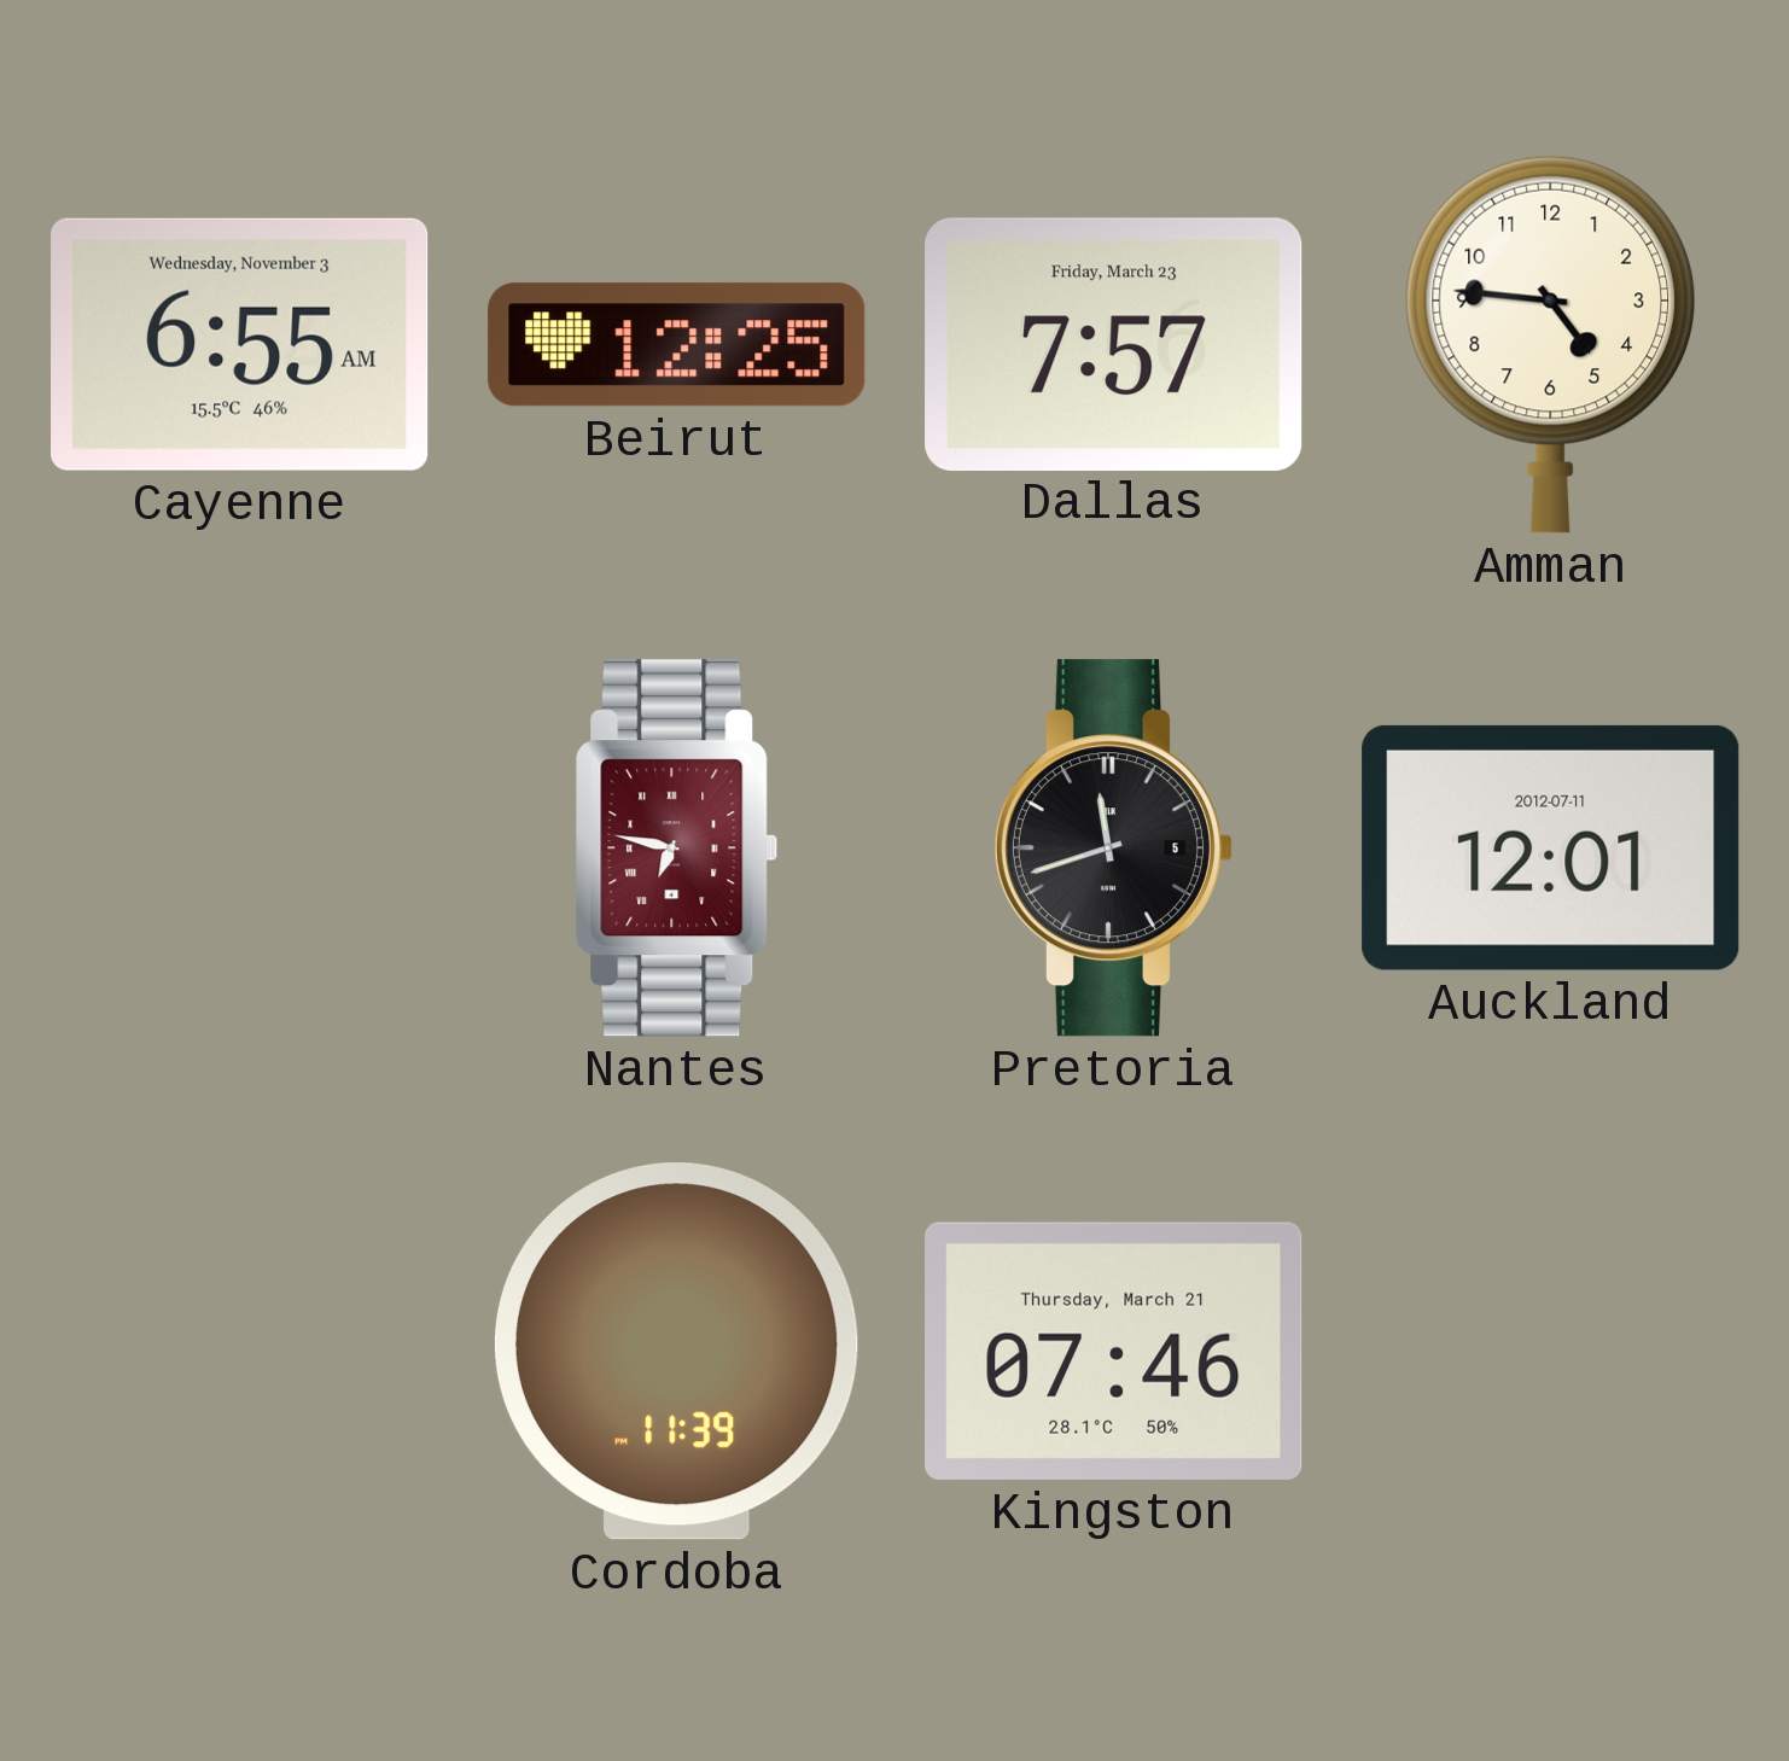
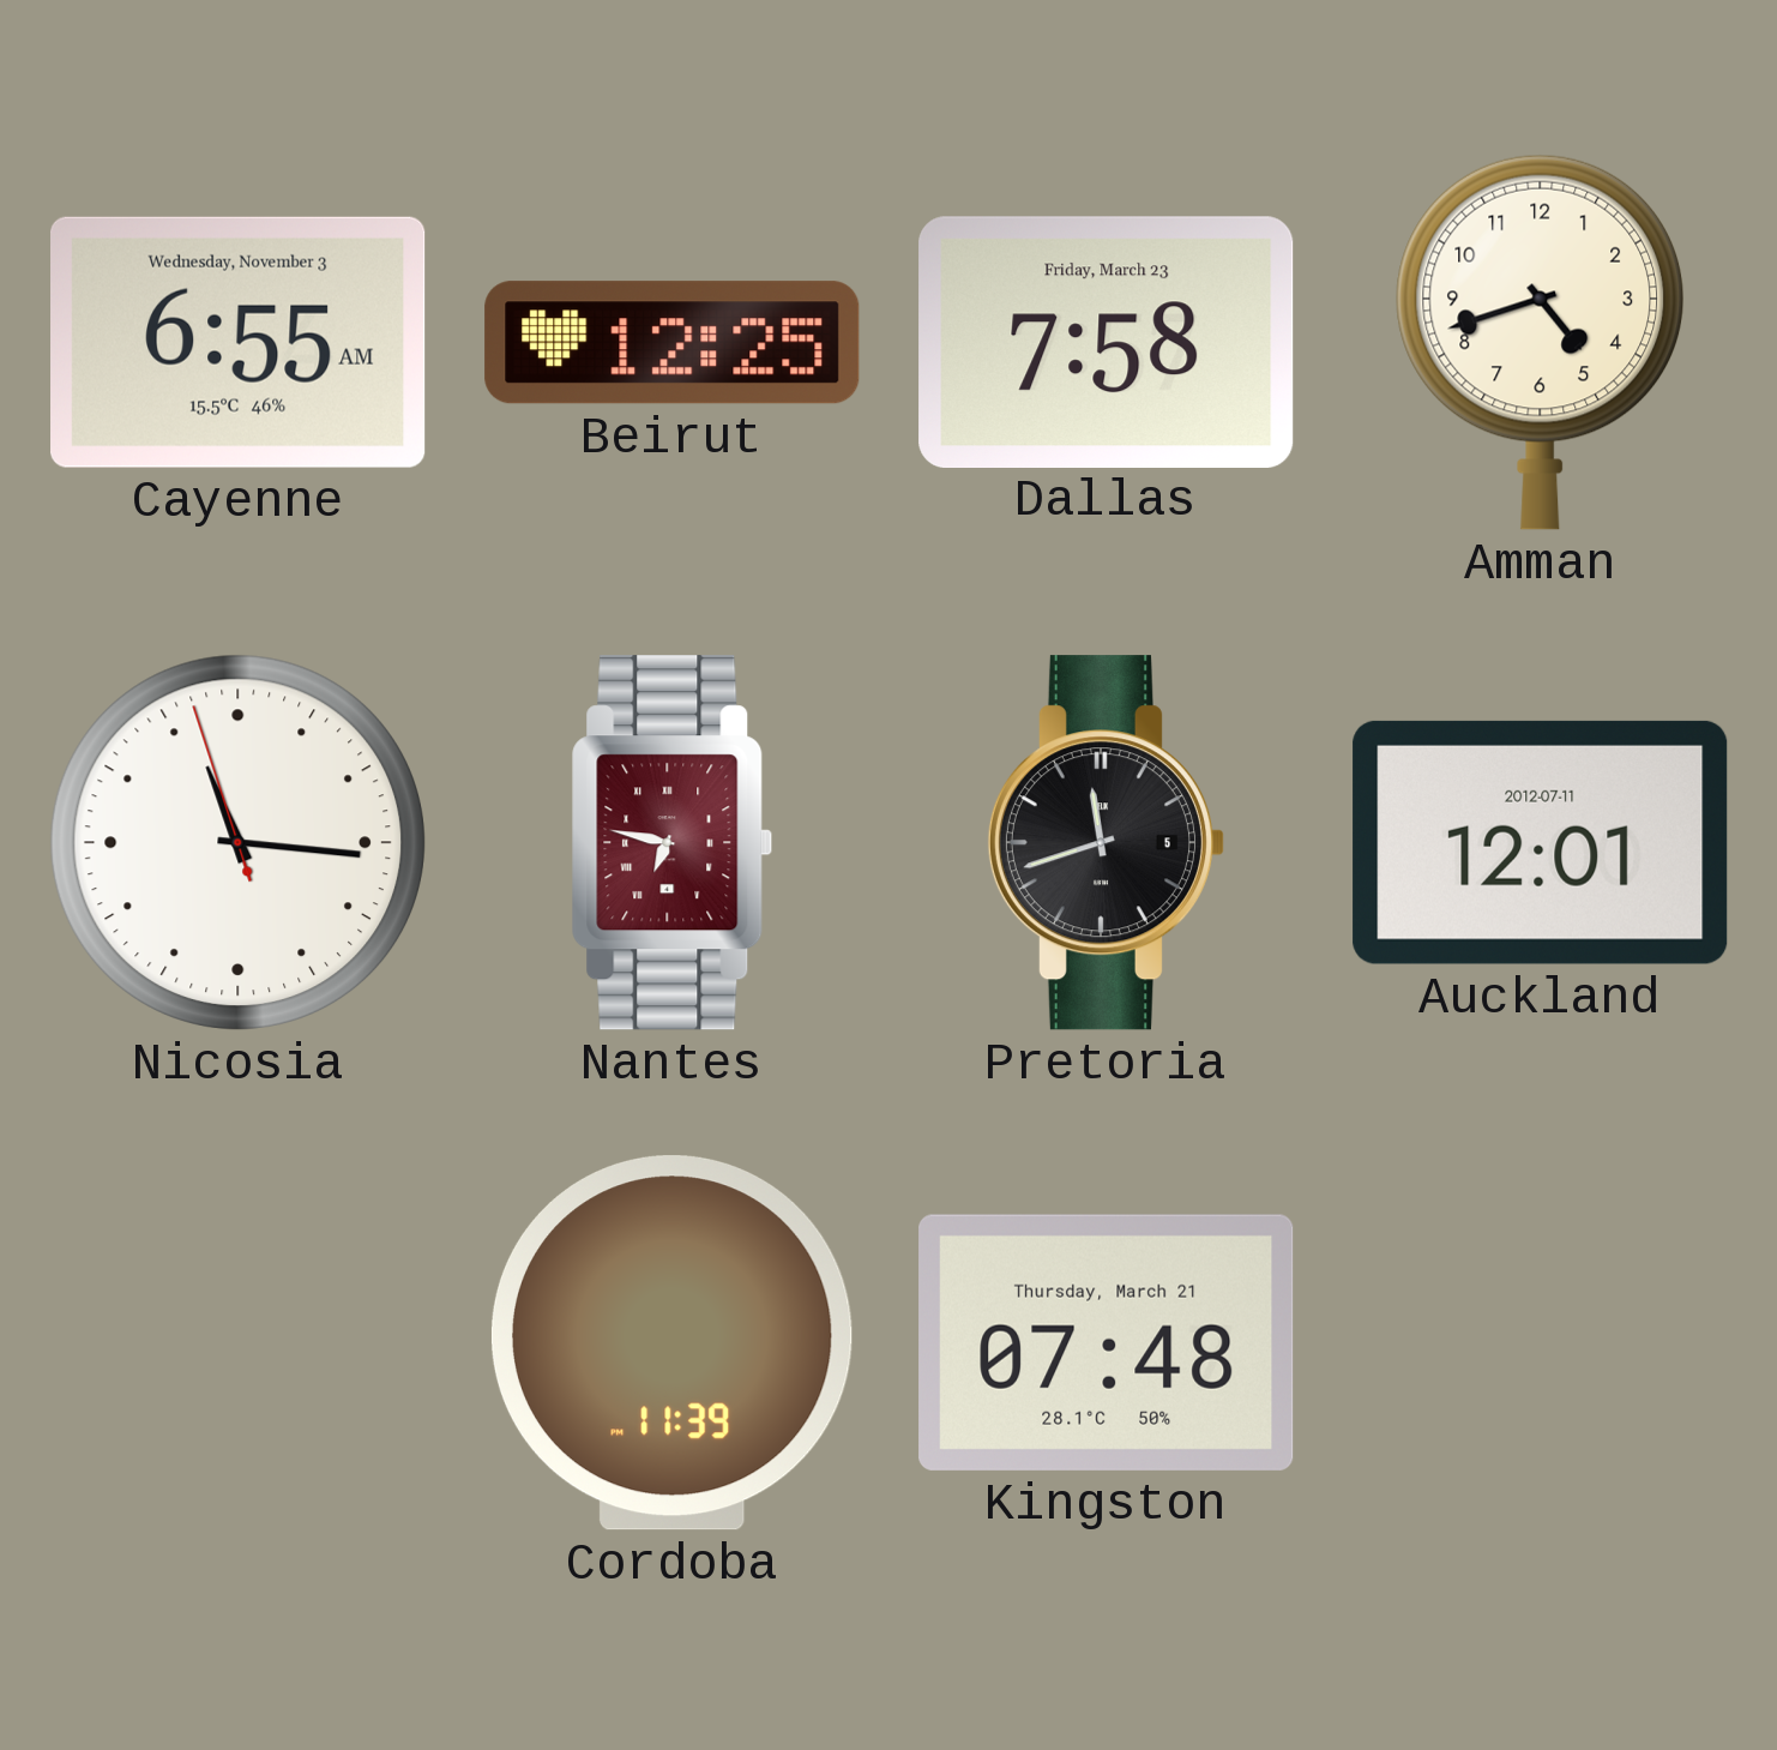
Dallas: 7:57 -> 7:58
Amman: 4:46 -> 4:42
Nicosia: none -> 11:15
Kingston: 07:46 -> 07:48
